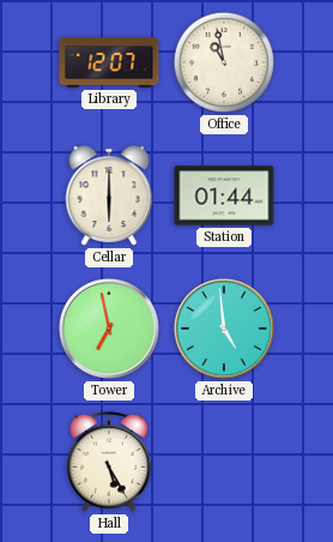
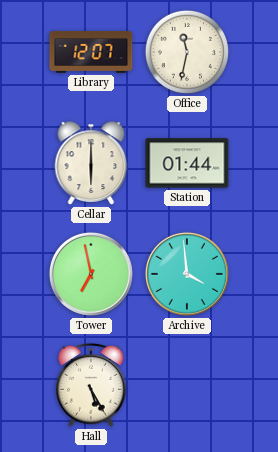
Office: 10:58 -> 11:32
Archive: 4:59 -> 3:59
